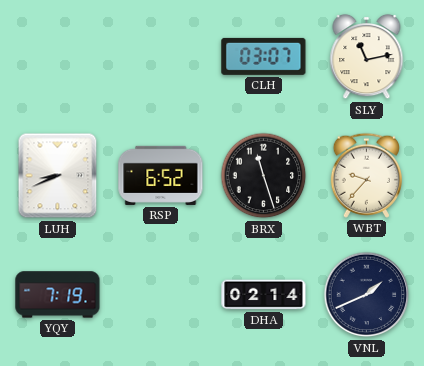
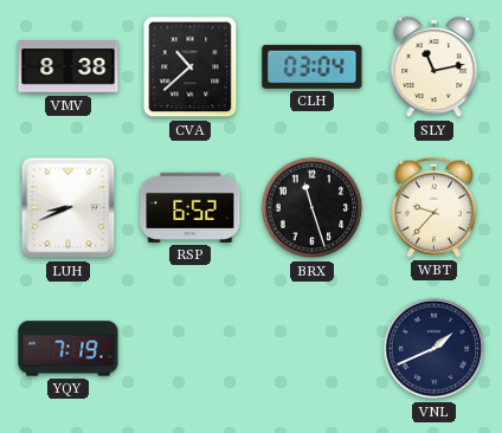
VMV: none -> 8:38
CVA: none -> 10:38
CLH: 03:07 -> 03:04
DHA: 02:14 -> none
